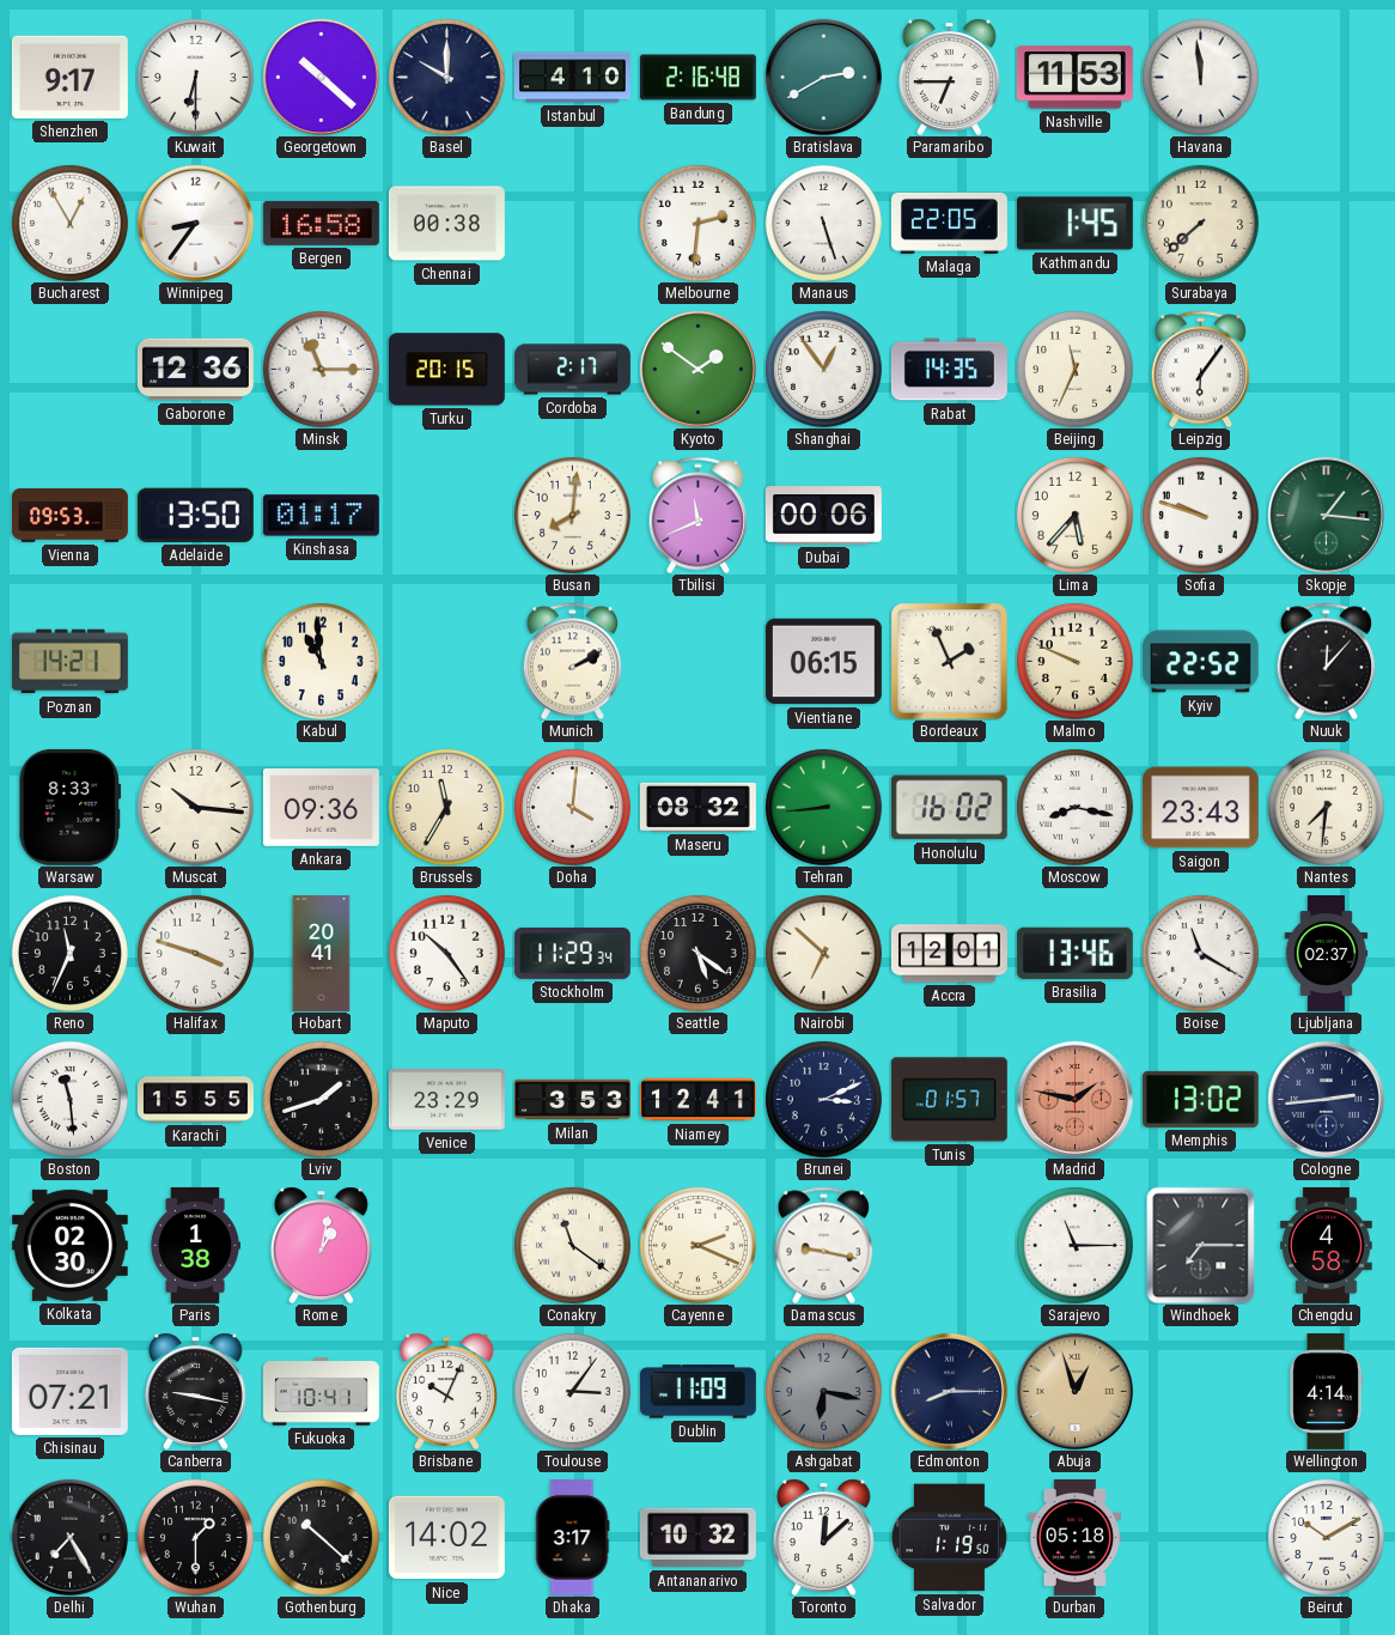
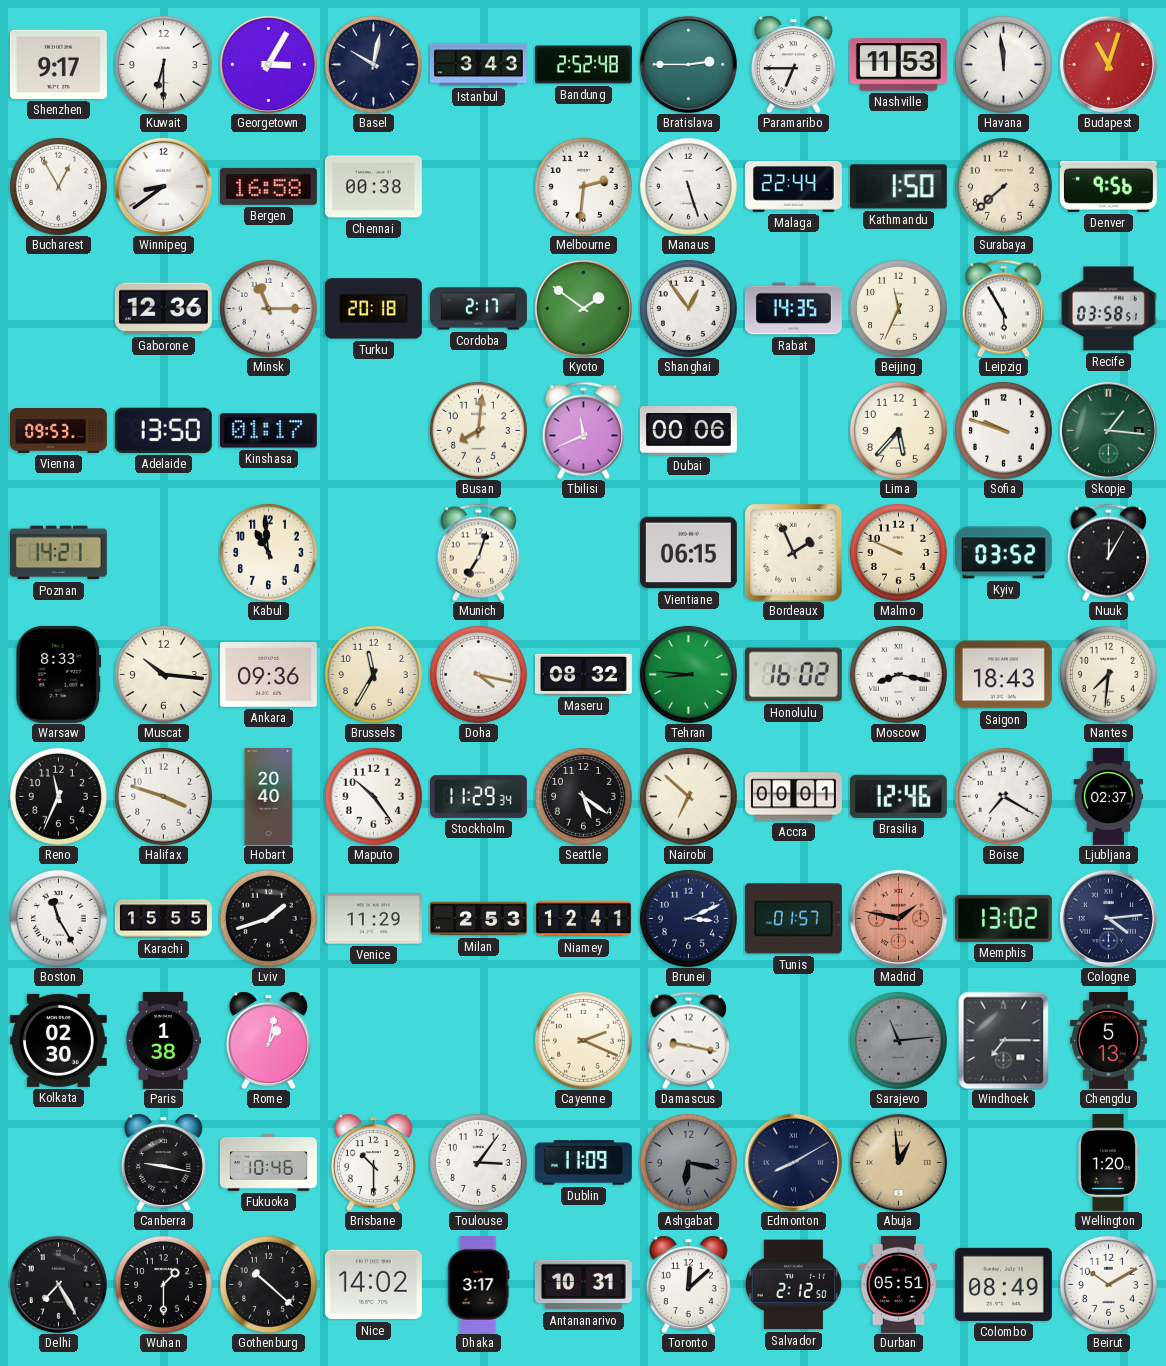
Georgetown: 10:22 -> 3:05
Basel: 10:00 -> 10:02
Istanbul: 4:10 -> 3:43
Bandung: 2:16 -> 2:52
Bratislava: 2:40 -> 2:45
Budapest: none -> 11:03
Winnipeg: 8:36 -> 8:39
Malaga: 22:05 -> 22:44
Kathmandu: 1:45 -> 1:50
Denver: none -> 9:56
Turku: 20:15 -> 20:18
Leipzig: 6:06 -> 5:55
Recife: none -> 03:58
Munich: 2:10 -> 7:03
Kyiv: 22:52 -> 03:52
Nuuk: 12:07 -> 12:05
Doha: 4:01 -> 4:17
Tehran: 8:44 -> 8:46
Saigon: 23:43 -> 18:43
Hobart: 20:41 -> 20:40
Accra: 12:01 -> 00:01
Brasilia: 13:46 -> 12:46
Boise: 11:20 -> 7:20
Boston: 11:29 -> 11:25
Venice: 23:29 -> 11:29
Milan: 3:53 -> 2:53
Cologne: 2:44 -> 4:14
Conakry: 11:21 -> none
Sarajevo: 11:15 -> 11:14
Sarajevo dial: white -> grey
Chengdu: 4:58 -> 5:13
Chisinau: 07:21 -> none
Fukuoka: 10:41 -> 10:46
Brisbane: 10:04 -> 10:30
Edmonton: 8:15 -> 8:10
Abuja: 12:57 -> 12:59
Wellington: 4:14 -> 1:20
Antananarivo: 10:32 -> 10:31
Salvador: 1:19 -> 2:12
Durban: 05:18 -> 05:51
Colombo: none -> 08:49
